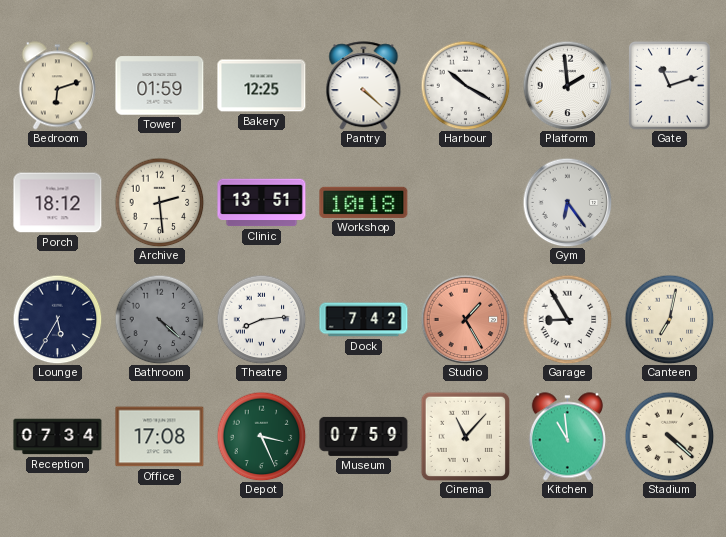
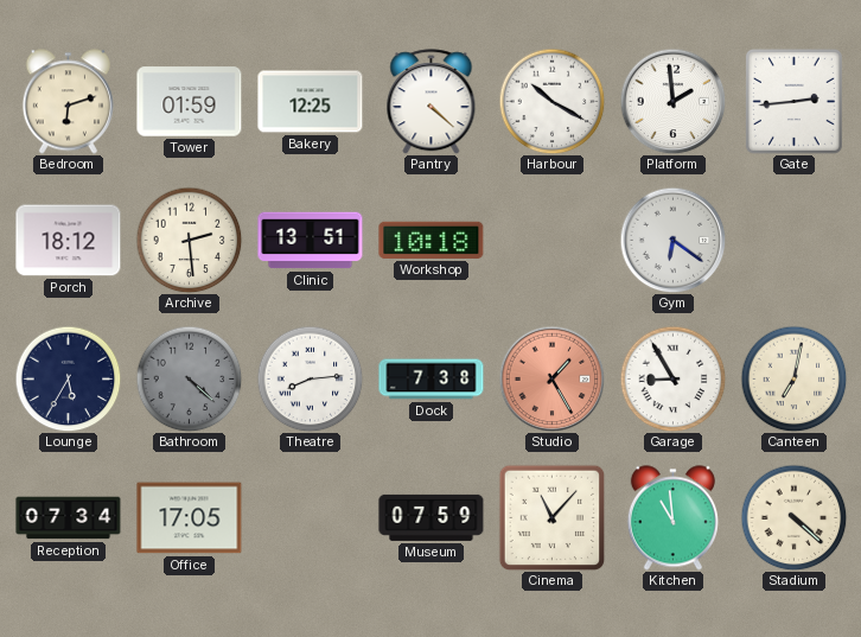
Gate: 11:12 -> 2:44
Gym: 6:24 -> 6:21
Dock: 7:42 -> 7:38
Office: 17:08 -> 17:05
Depot: 3:26 -> none
